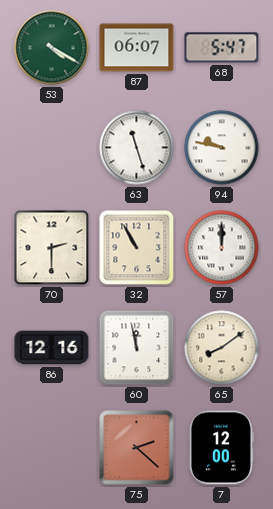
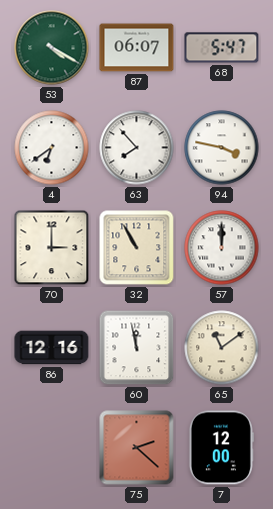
4: none -> 6:39
63: 11:27 -> 7:53
94: 9:47 -> 3:47
70: 2:30 -> 3:00
65: 8:09 -> 11:09
